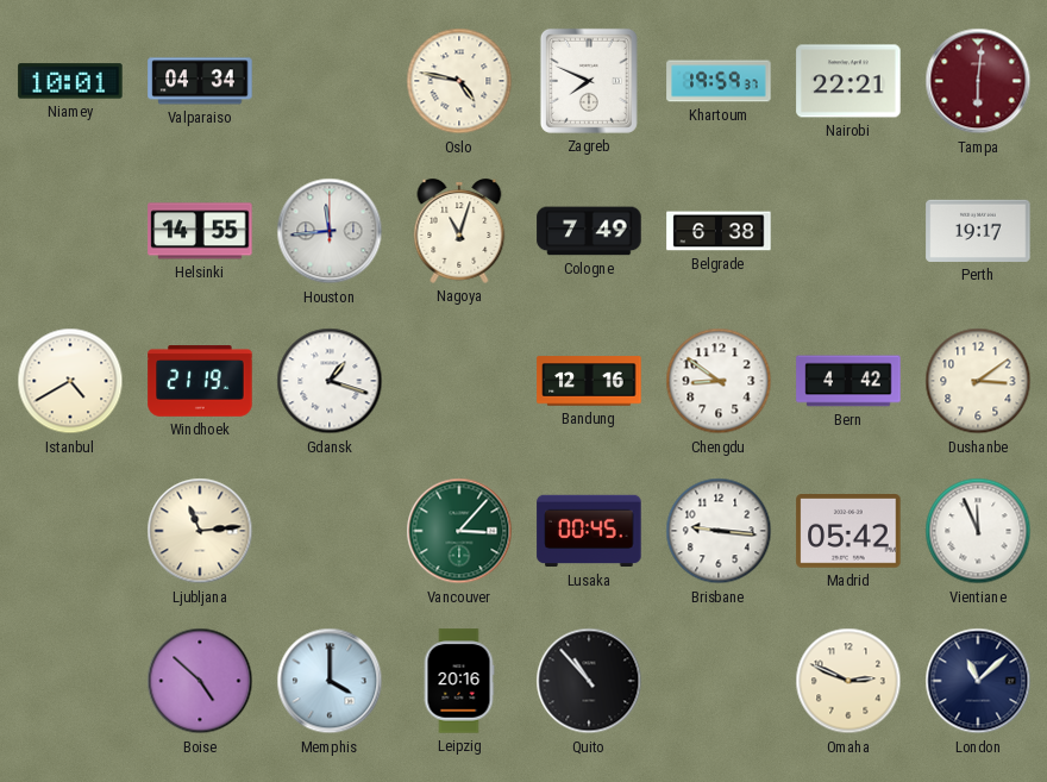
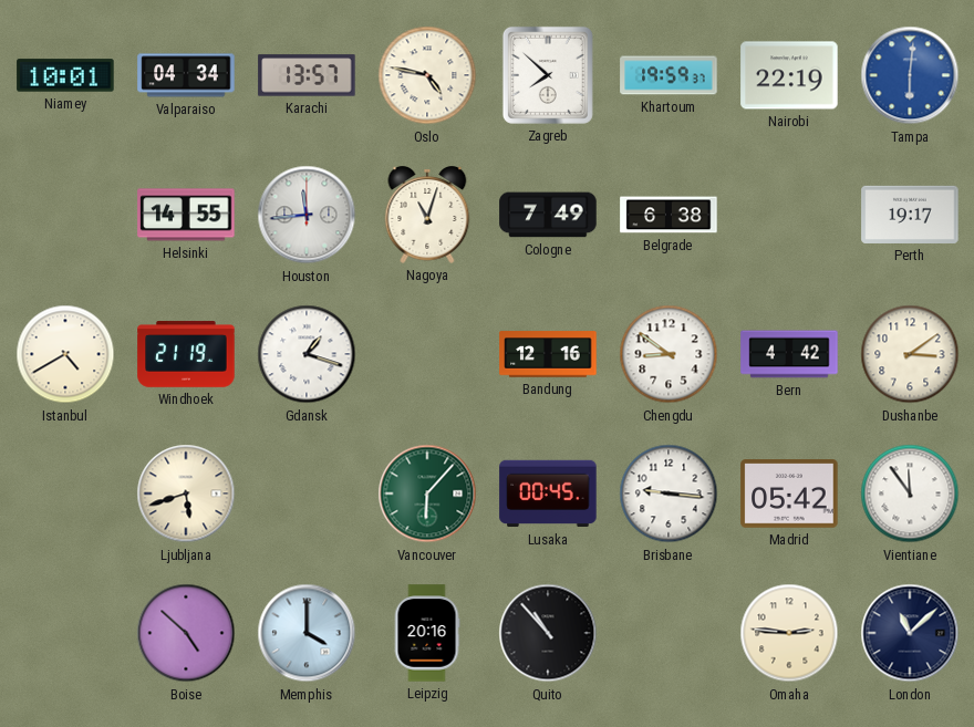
Karachi: none -> 13:57
Zagreb: 7:49 -> 7:52
Nairobi: 22:21 -> 22:19
Tampa dial: burgundy -> blue
Ljubljana: 11:14 -> 5:42
Vancouver: 3:07 -> 6:07
Vientiane: 11:56 -> 11:54
Omaha: 2:49 -> 2:46
